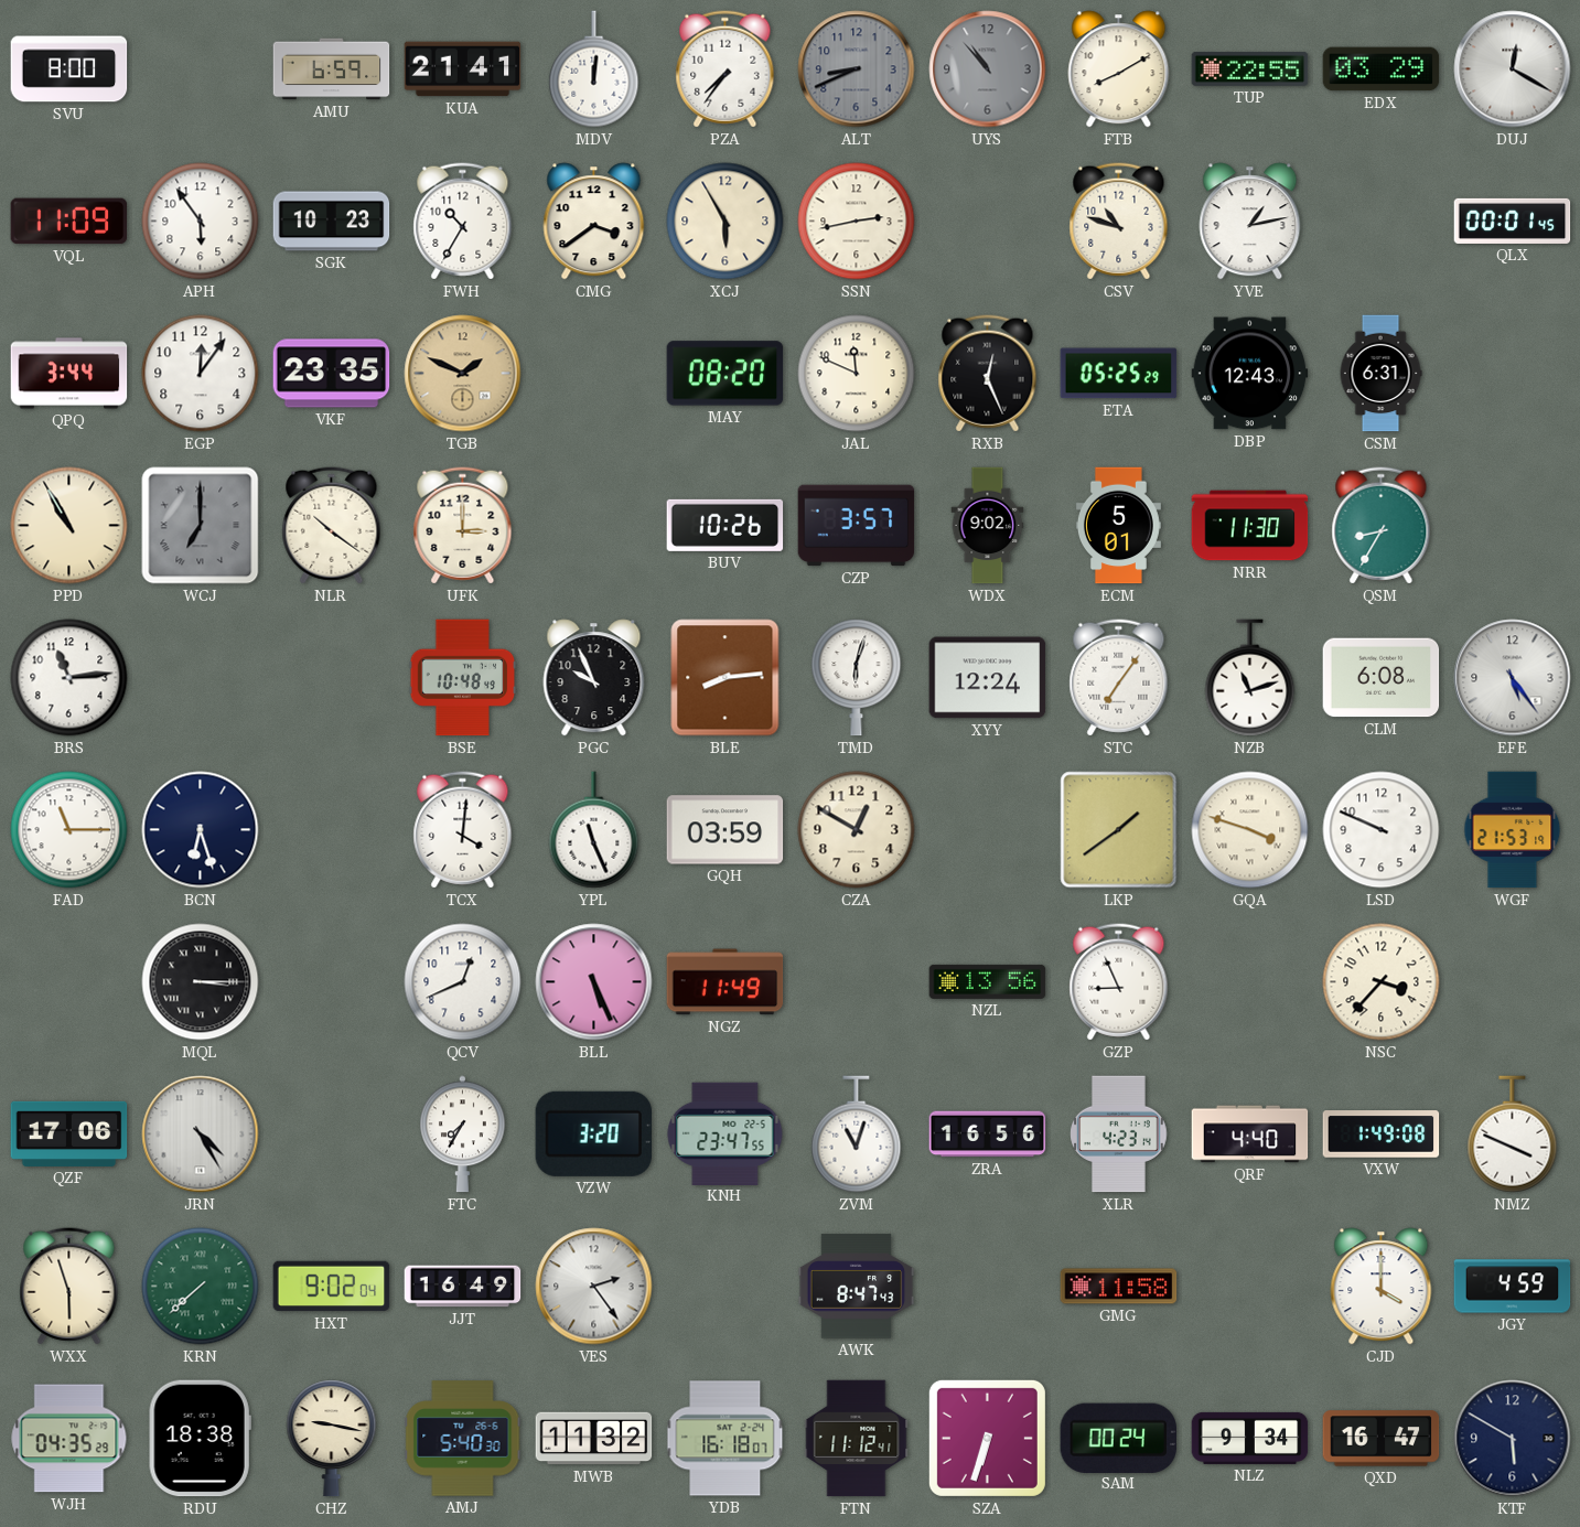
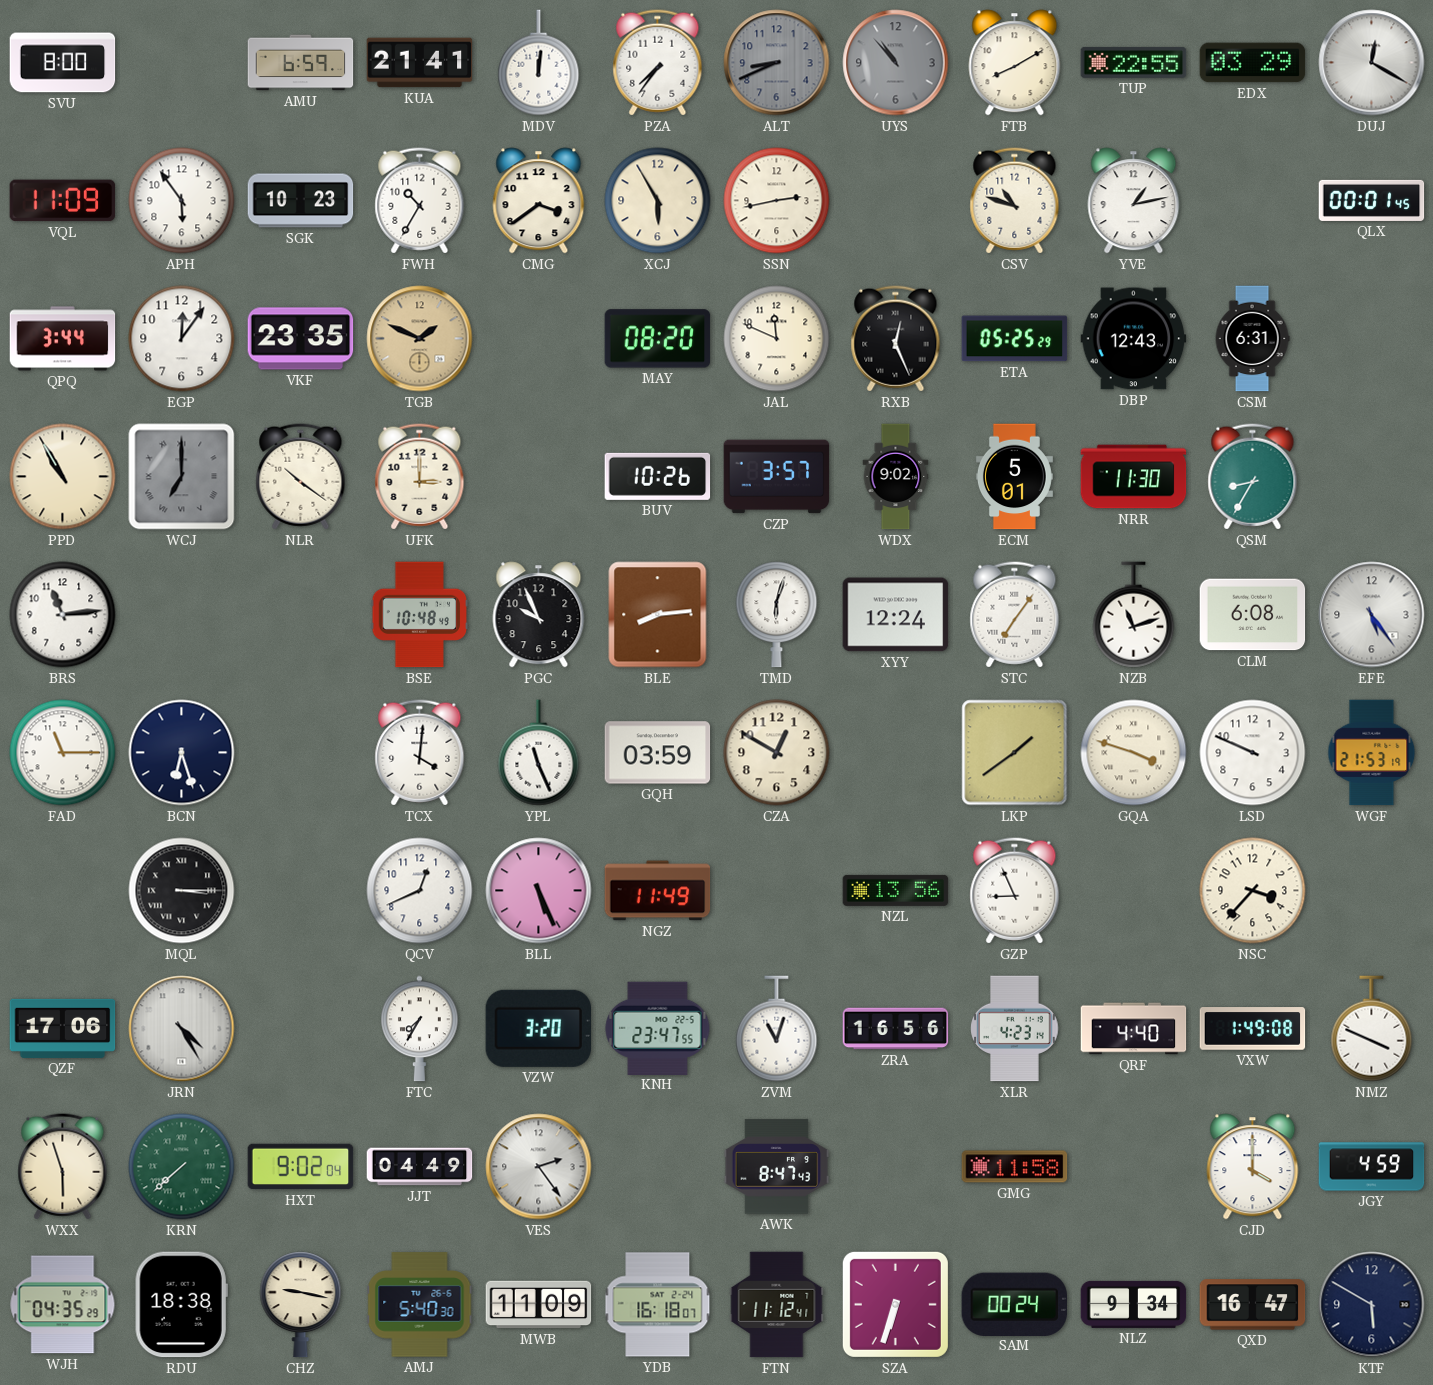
JJT: 16:49 -> 04:49
MWB: 11:32 -> 11:09
